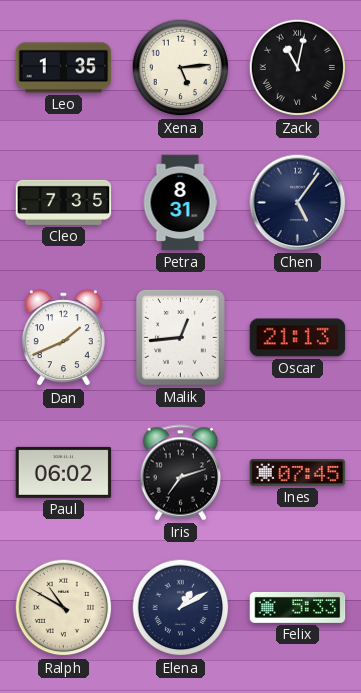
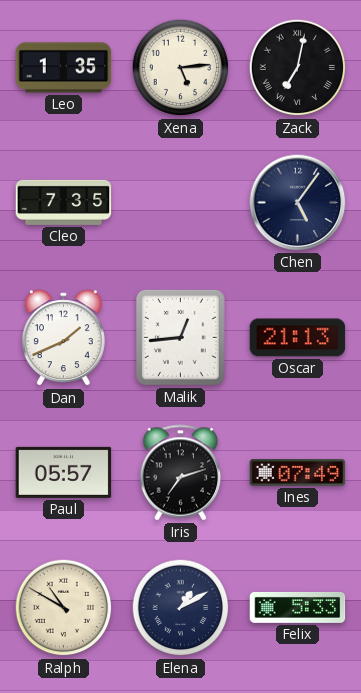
Zack: 11:02 -> 7:02
Petra: 8:31 -> none
Paul: 06:02 -> 05:57
Ines: 07:45 -> 07:49
